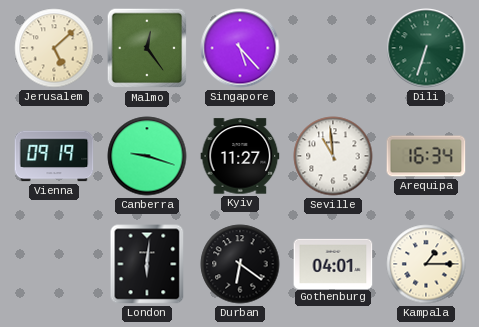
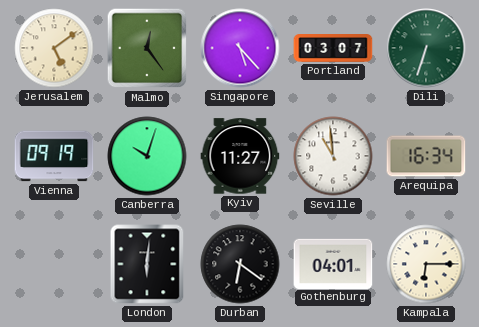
Jerusalem: 5:08 -> 5:09
Portland: none -> 03:07
Canberra: 9:18 -> 10:03
Kampala: 1:15 -> 6:15
